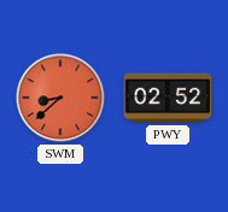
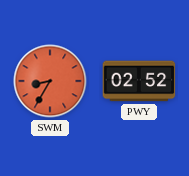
SWM: 8:38 -> 8:35
